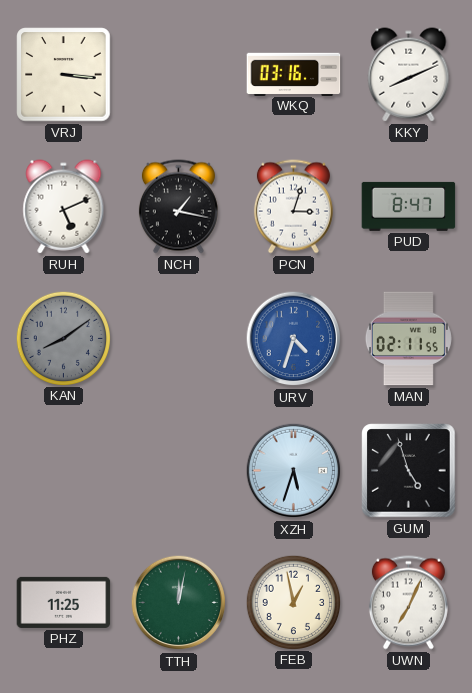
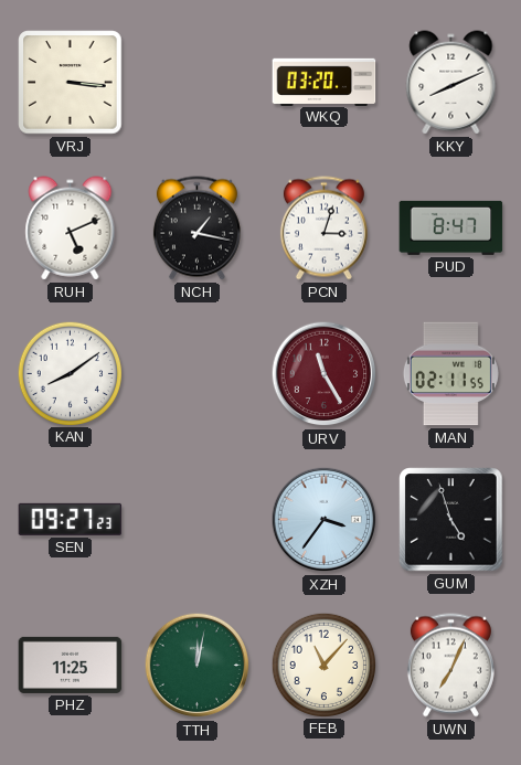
WKQ: 03:16 -> 03:20
KAN dial: grey -> white
URV: 4:33 -> 11:25
URV dial: blue -> burgundy
SEN: none -> 09:27
XZH: 5:33 -> 3:36
FEB: 12:58 -> 11:07
